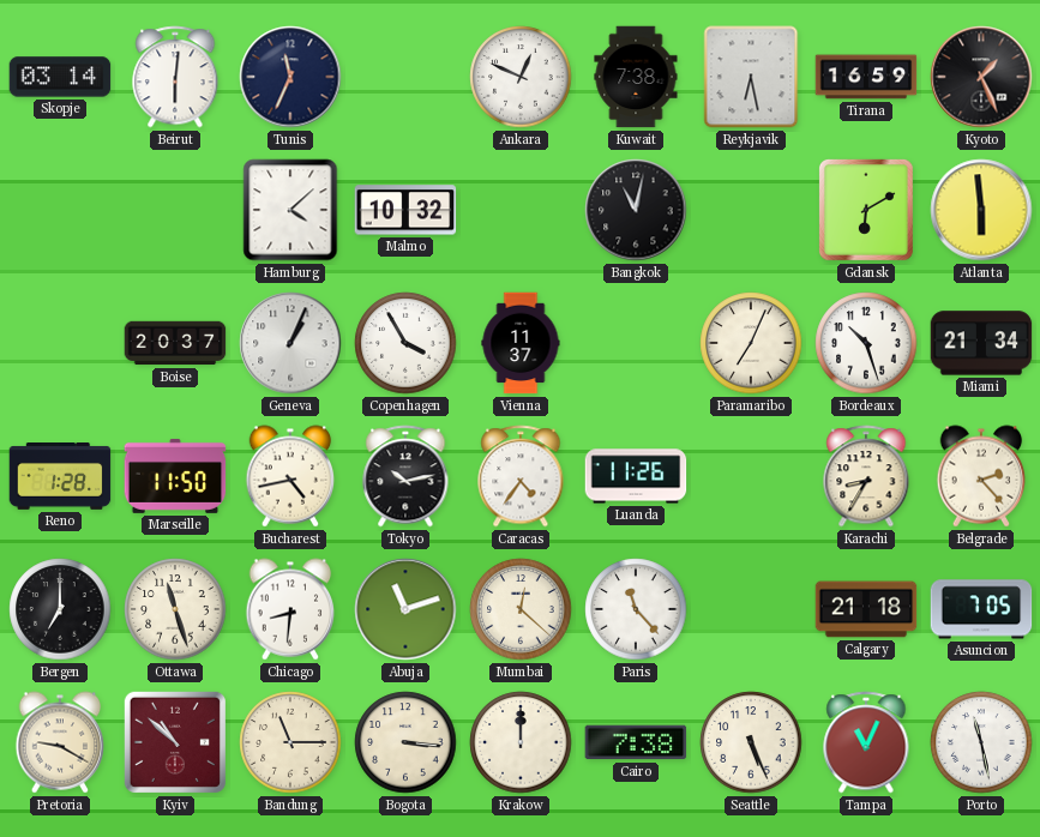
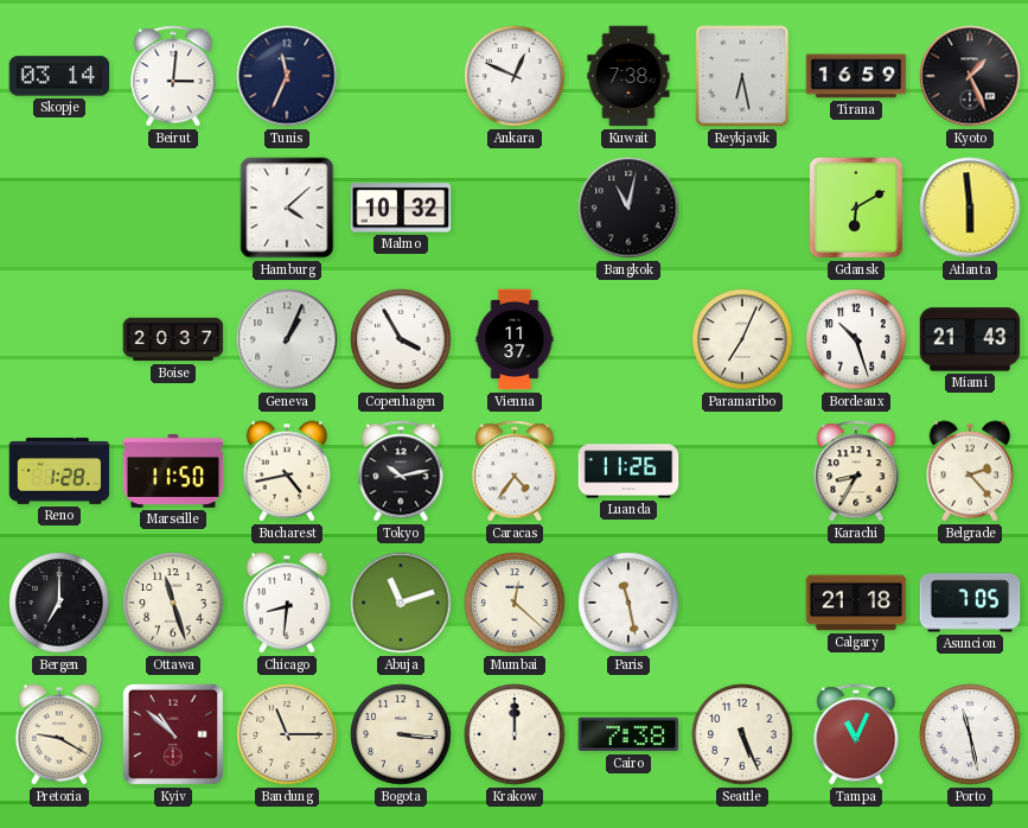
Beirut: 6:01 -> 3:01
Miami: 21:34 -> 21:43
Paris: 11:23 -> 11:28
